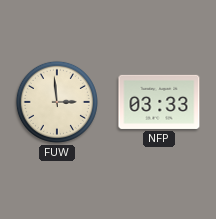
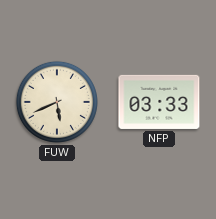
FUW: 2:59 -> 5:41
